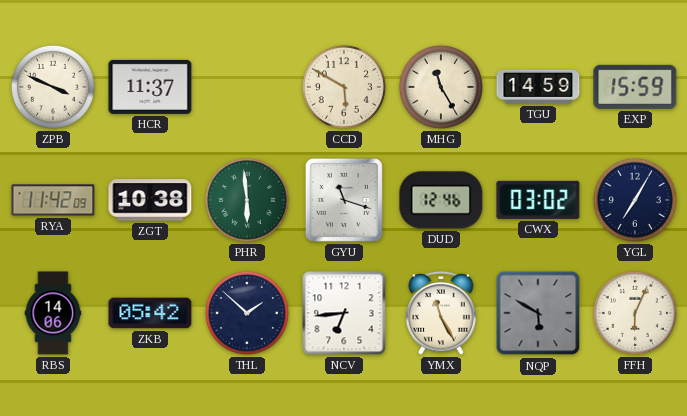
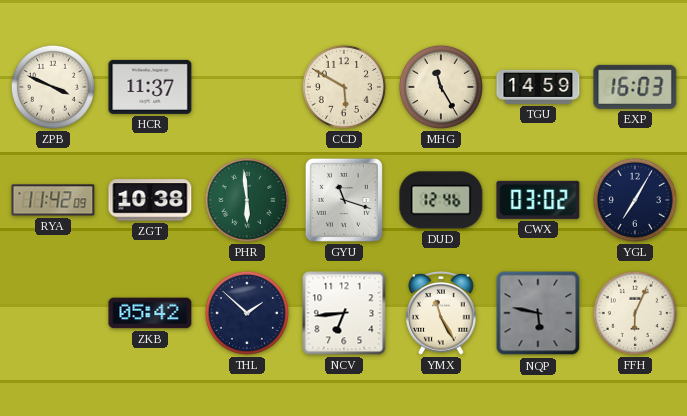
EXP: 15:59 -> 16:03
RBS: 14:06 -> none
NQP: 5:50 -> 5:47
